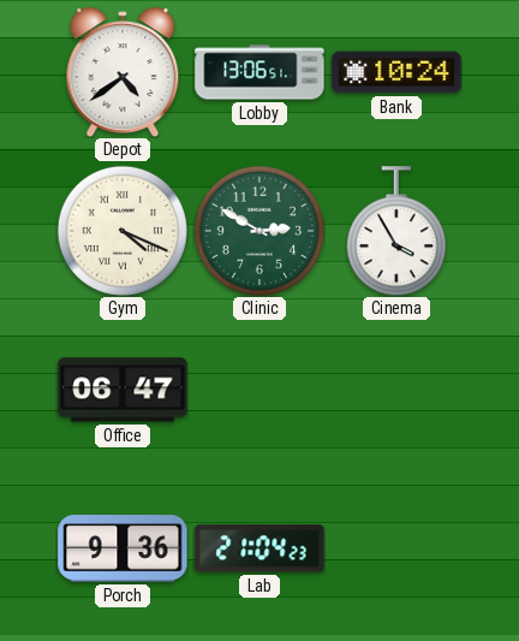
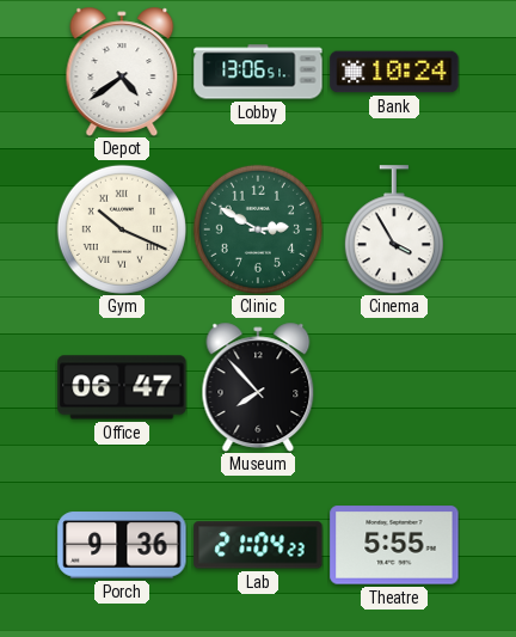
Gym: 4:19 -> 10:19
Museum: none -> 7:53
Theatre: none -> 5:55
